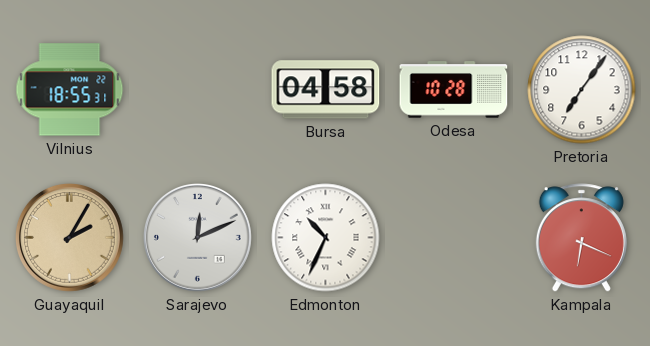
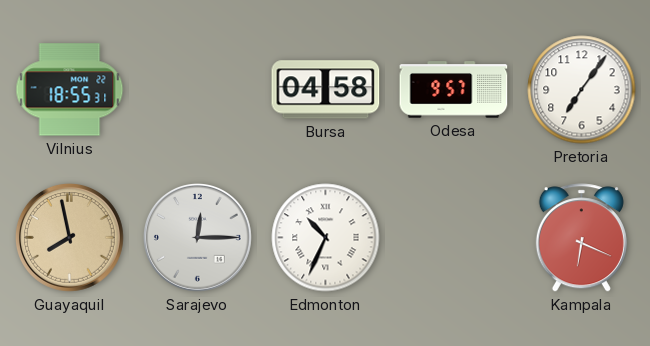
Odesa: 10:28 -> 9:57
Guayaquil: 2:05 -> 7:58
Sarajevo: 12:11 -> 12:15
